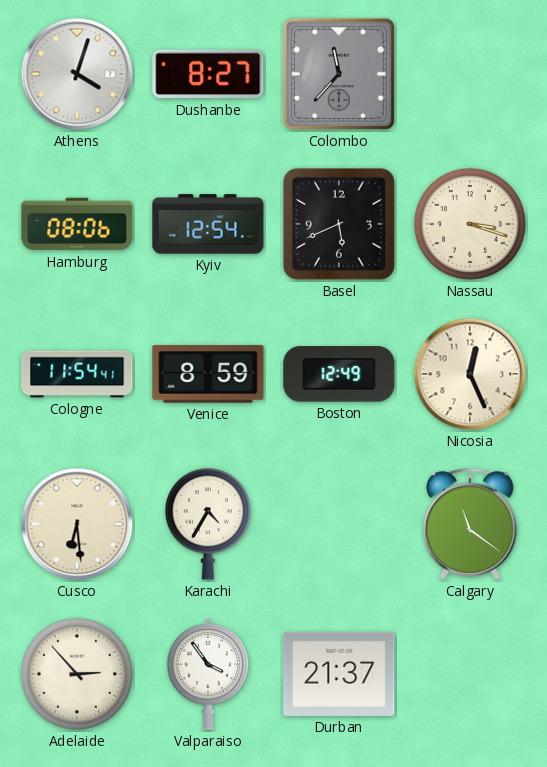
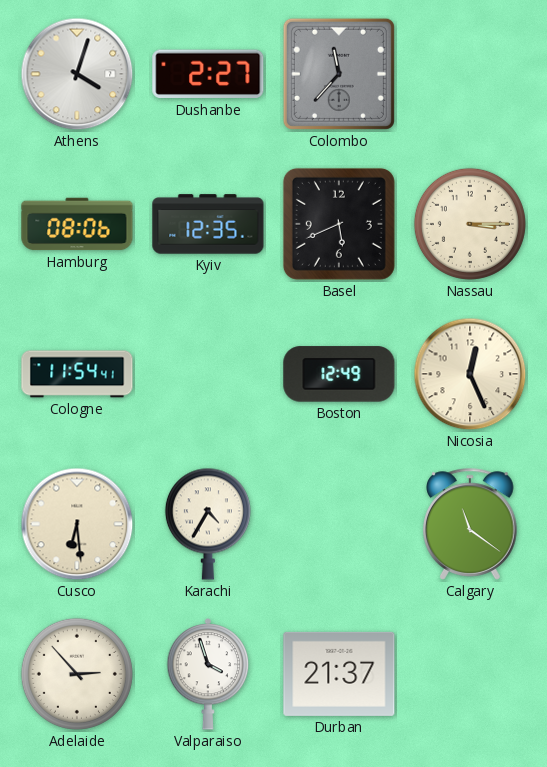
Dushanbe: 8:27 -> 2:27
Kyiv: 12:54 -> 12:35
Nassau: 3:18 -> 3:15
Venice: 8:59 -> none
Valparaiso: 3:54 -> 3:57
